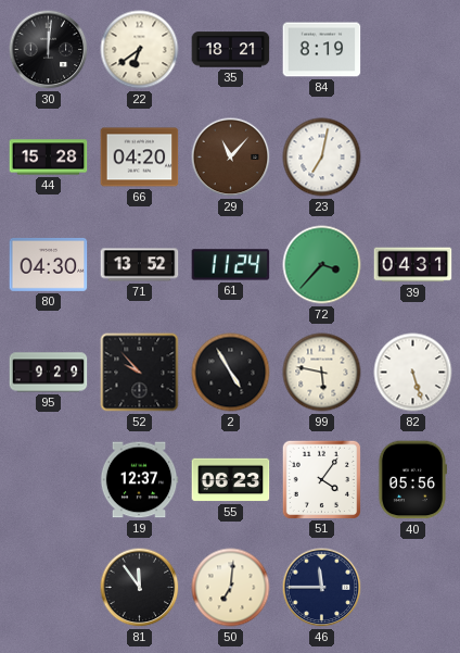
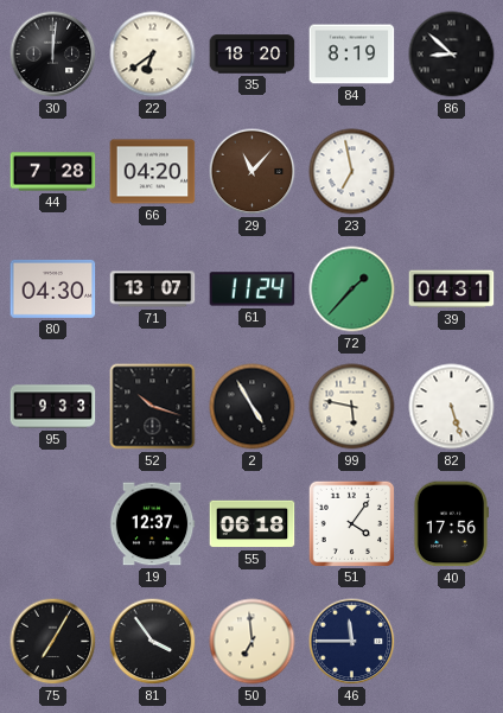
35: 18:21 -> 18:20
86: none -> 8:52
44: 15:28 -> 7:28
23: 7:02 -> 6:58
71: 13:52 -> 13:07
72: 3:37 -> 1:37
95: 9:29 -> 9:33
52: 9:53 -> 10:18
55: 06:23 -> 06:18
40: 05:56 -> 17:56
75: none -> 7:05
81: 11:54 -> 3:54
50: 7:01 -> 6:59
